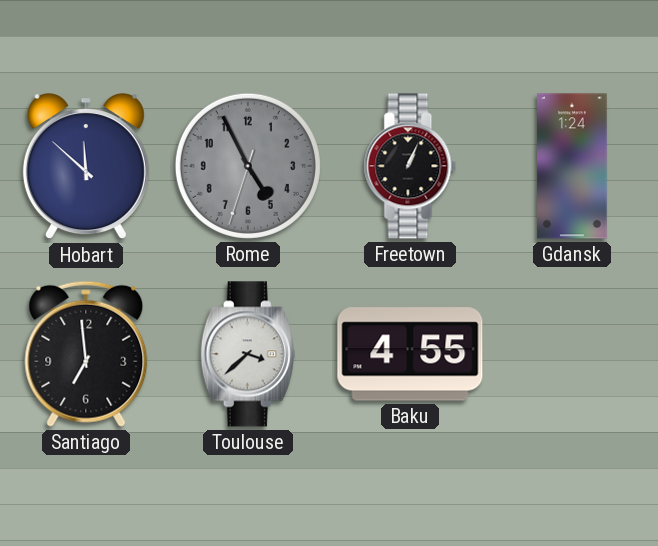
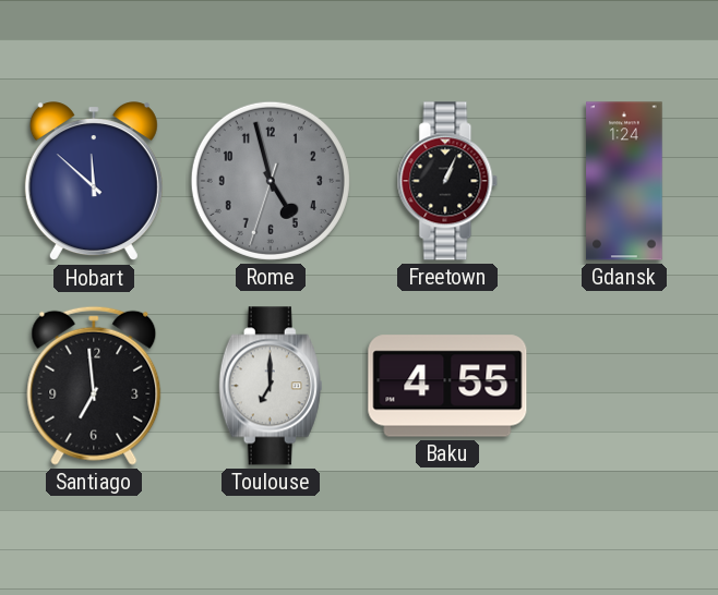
Rome: 4:55 -> 4:57
Toulouse: 3:38 -> 7:00
